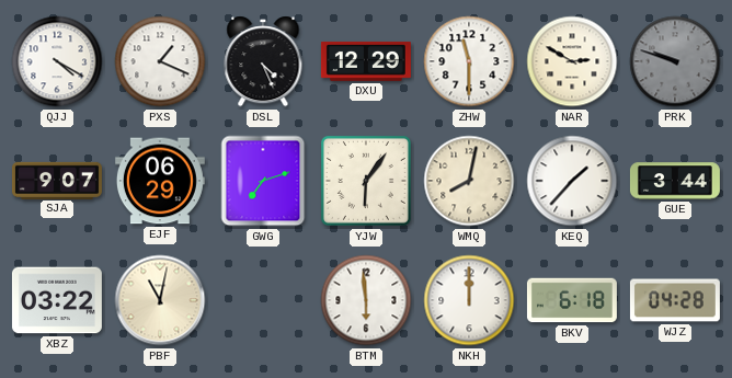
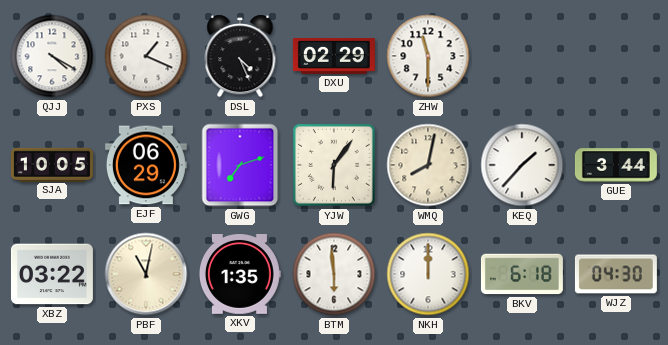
DXU: 12:29 -> 02:29
NAR: 2:50 -> none
PRK: 9:48 -> none
SJA: 9:07 -> 10:05
XKV: none -> 1:35
WJZ: 04:28 -> 04:30
